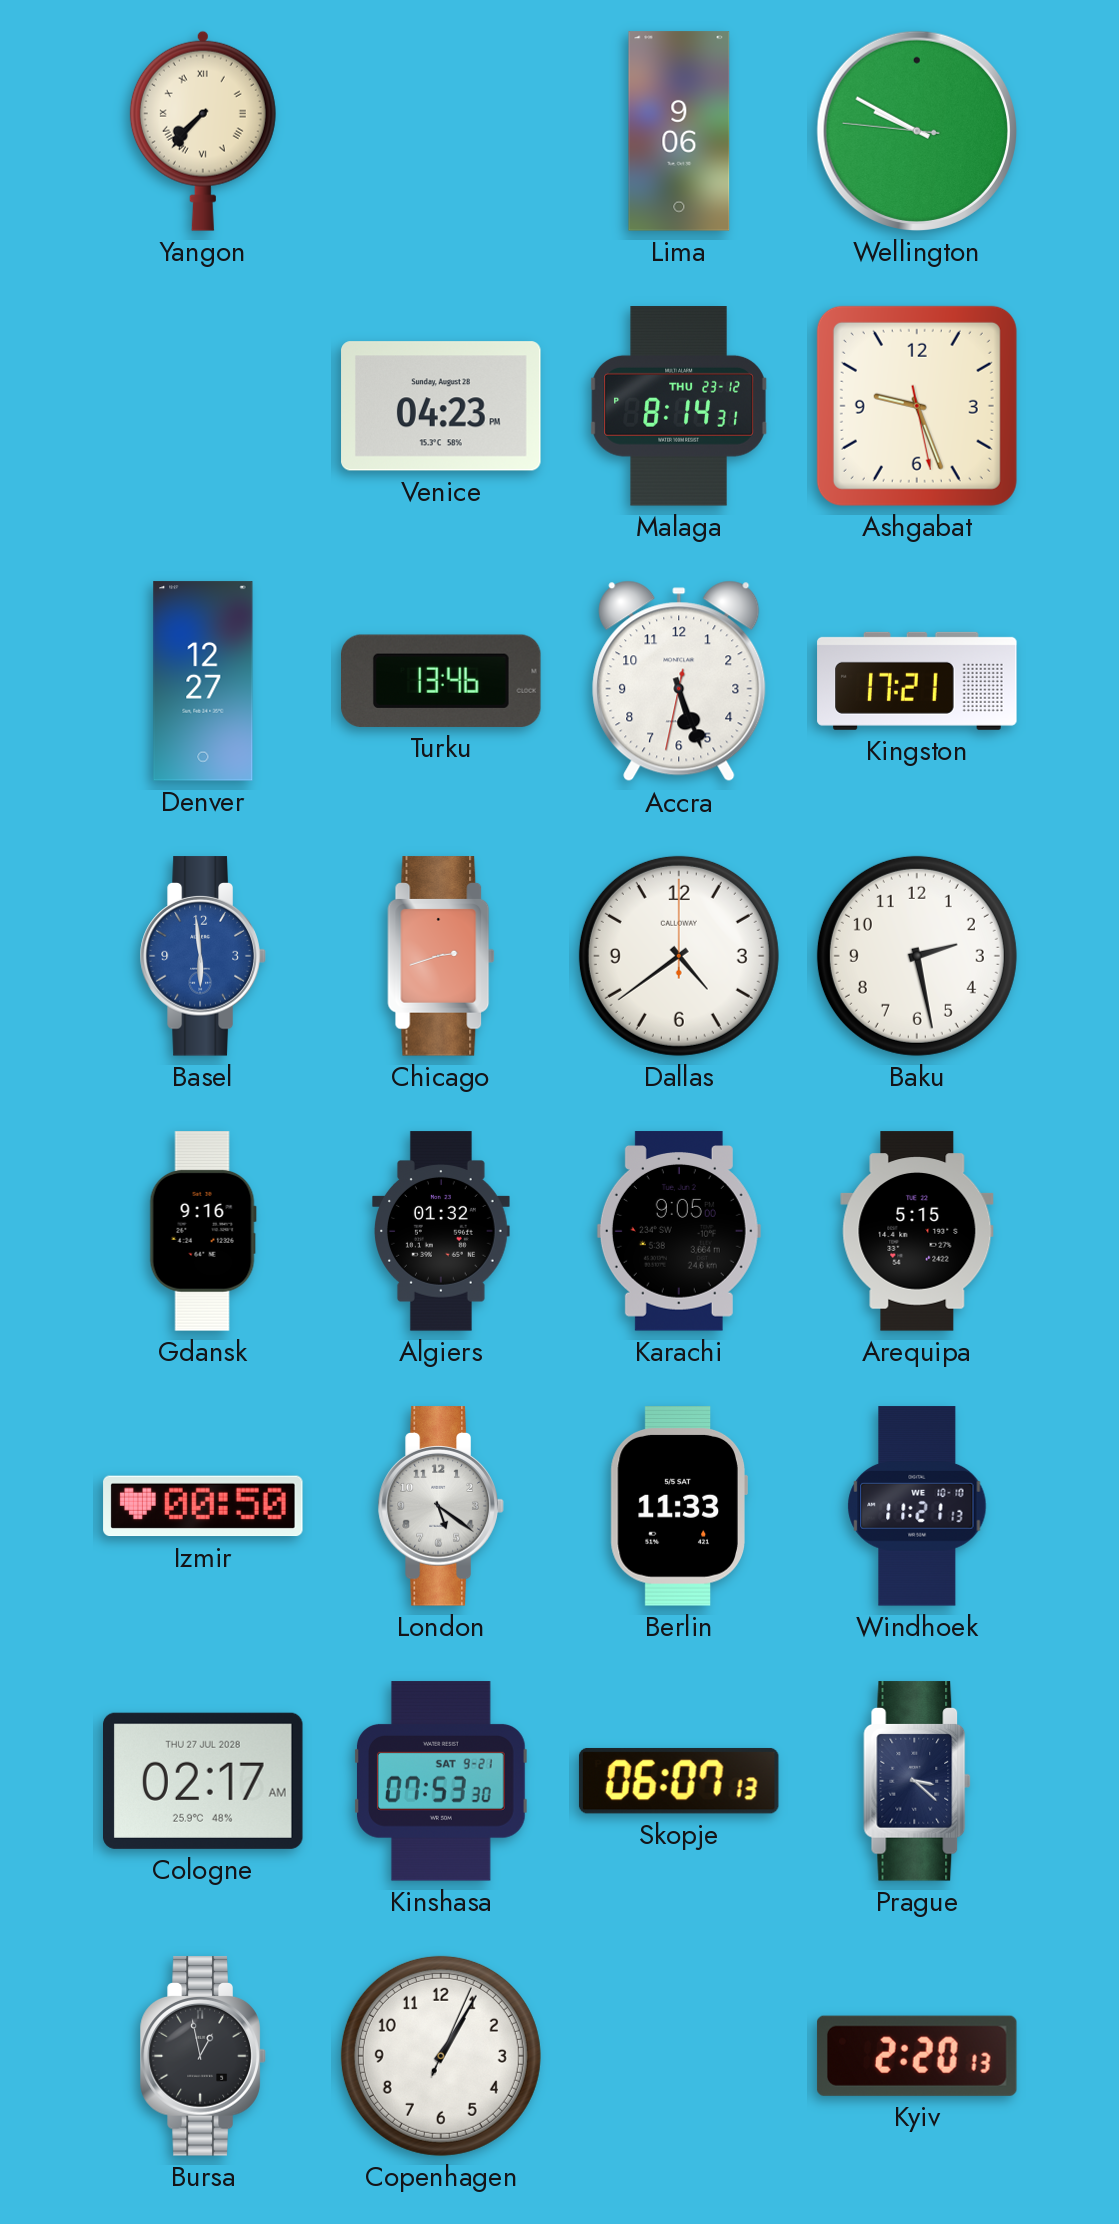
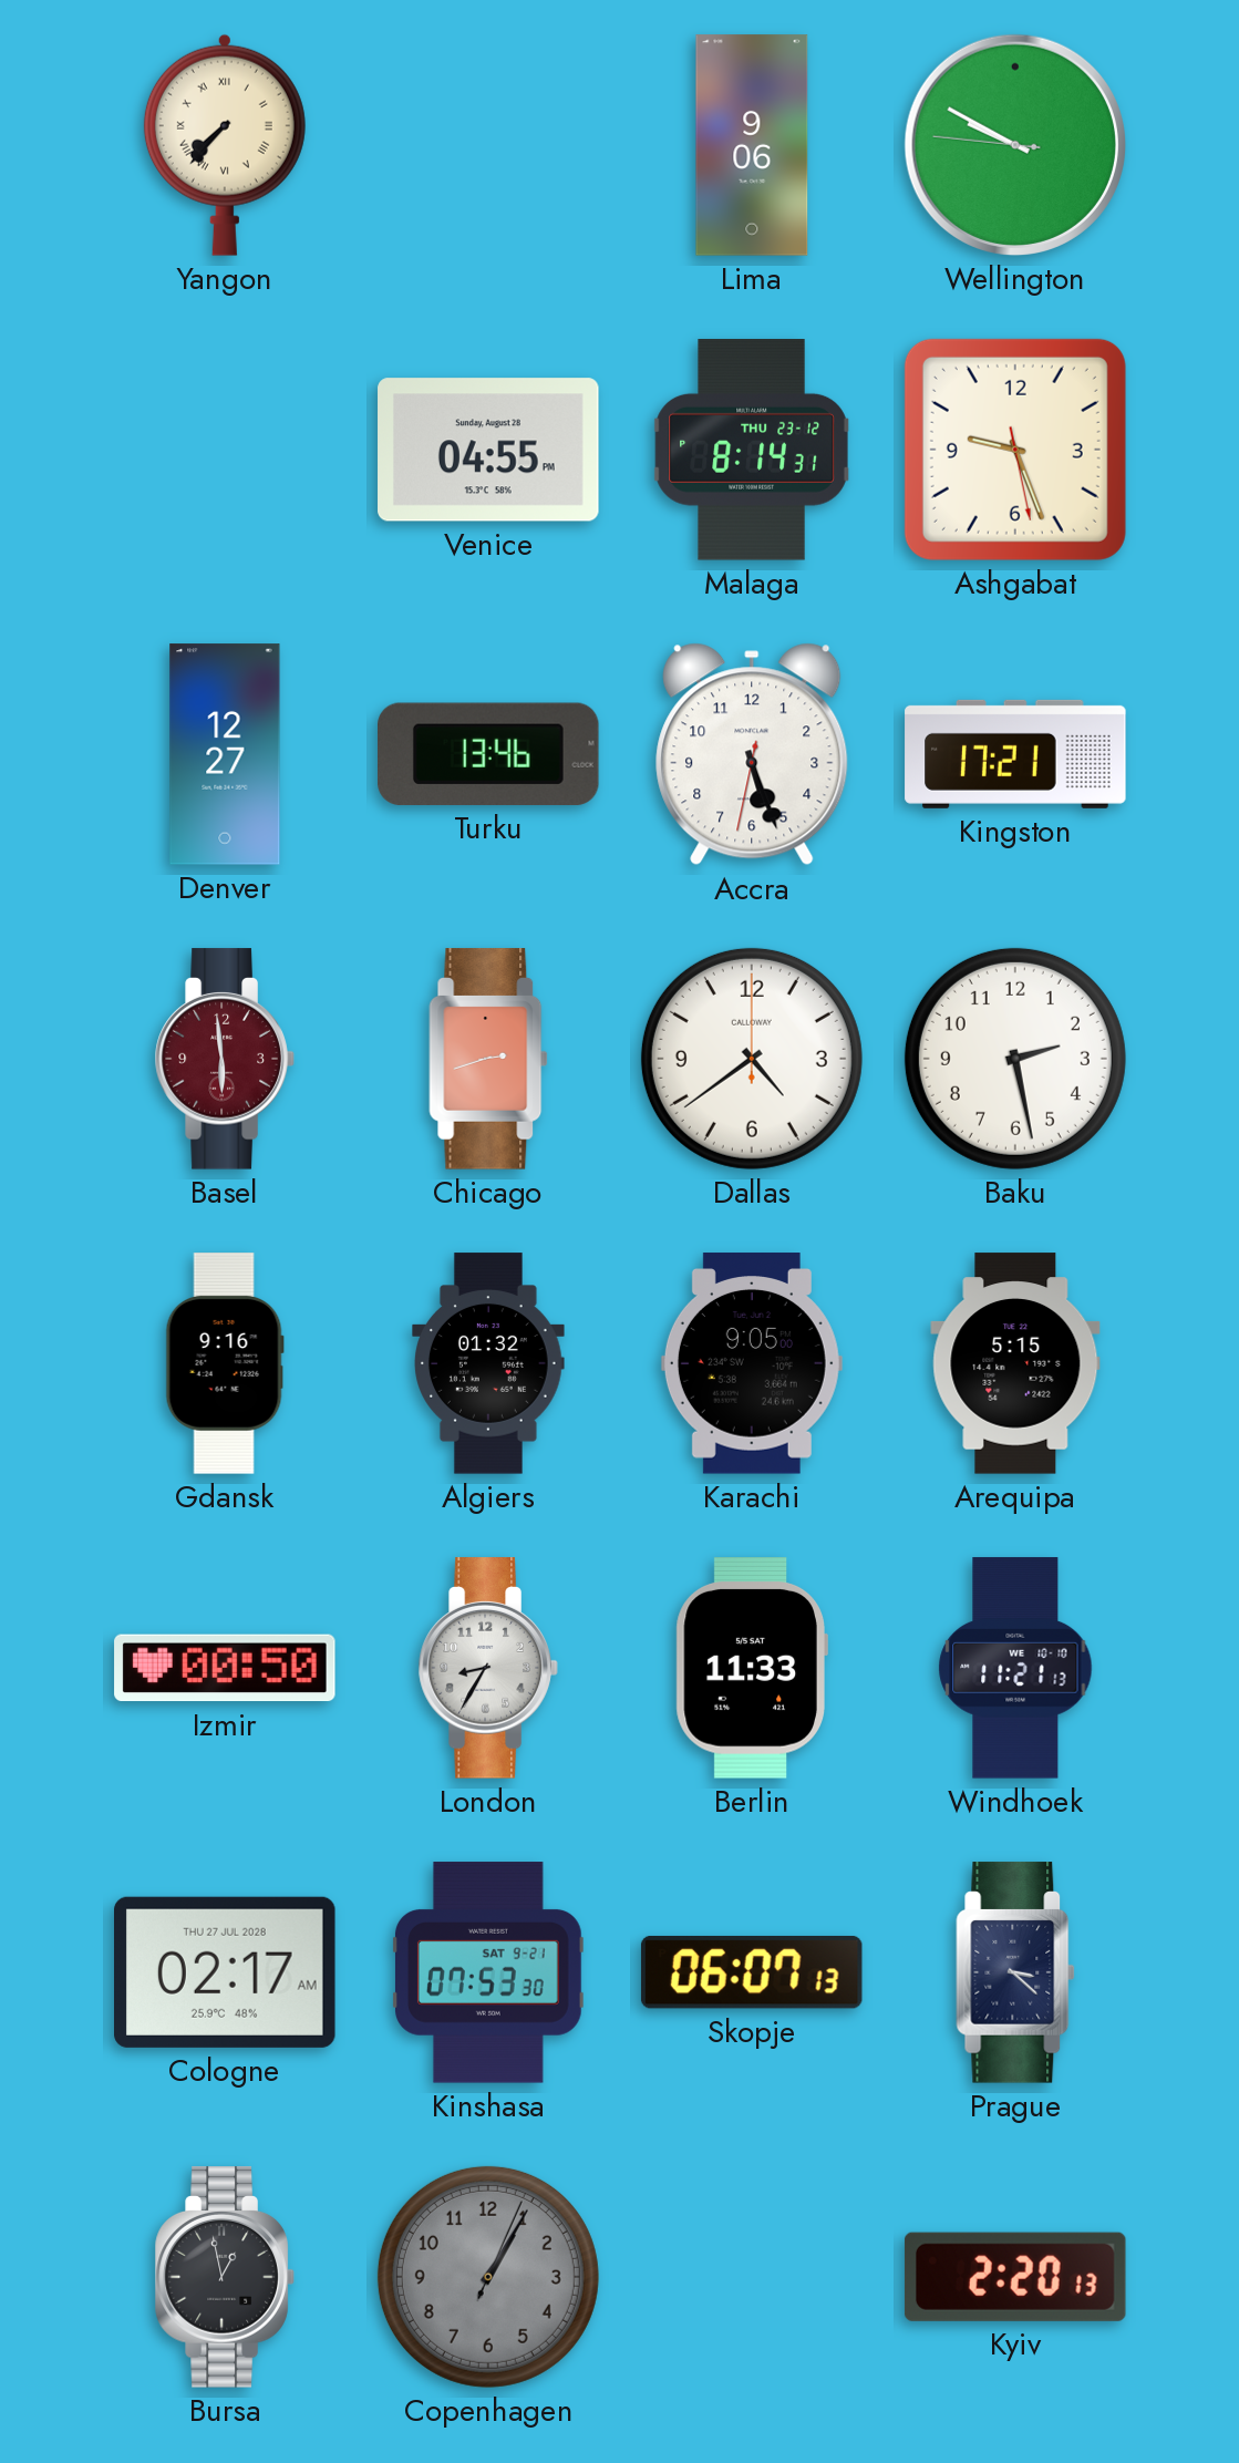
Venice: 04:23 -> 04:55
Basel dial: blue -> burgundy
London: 5:21 -> 8:35
Copenhagen dial: white -> grey
